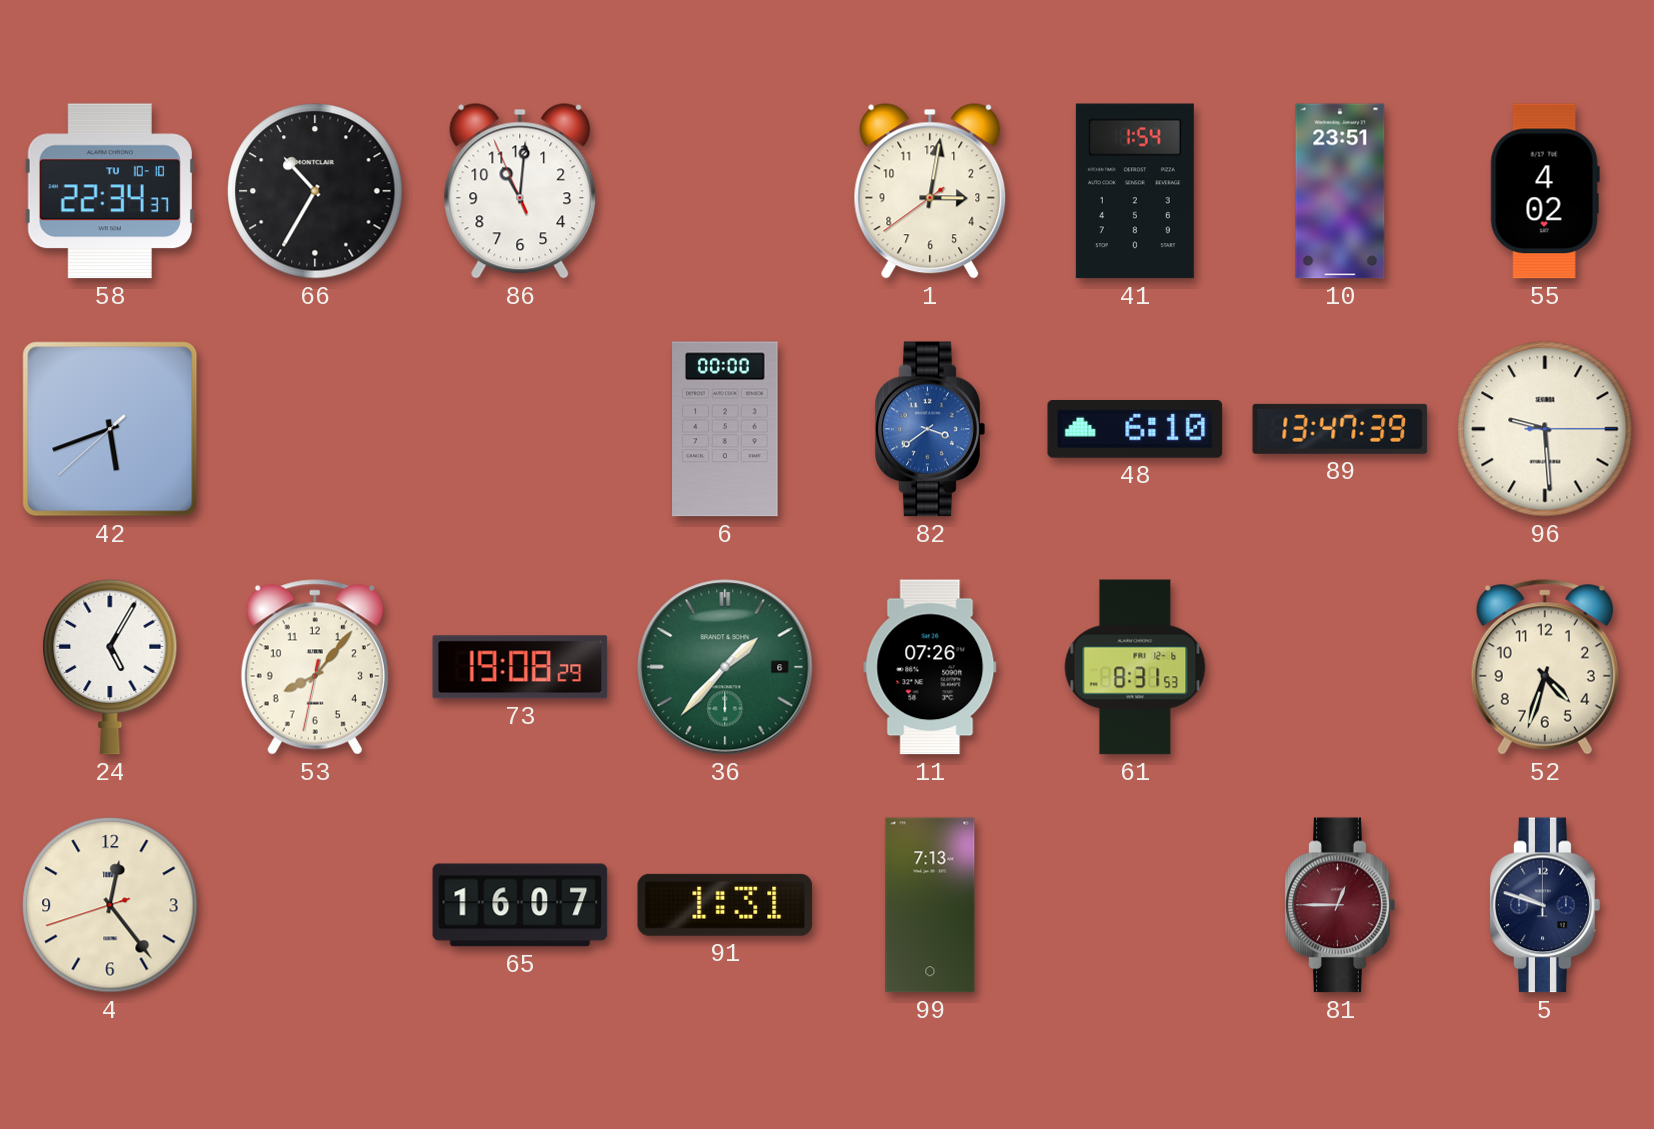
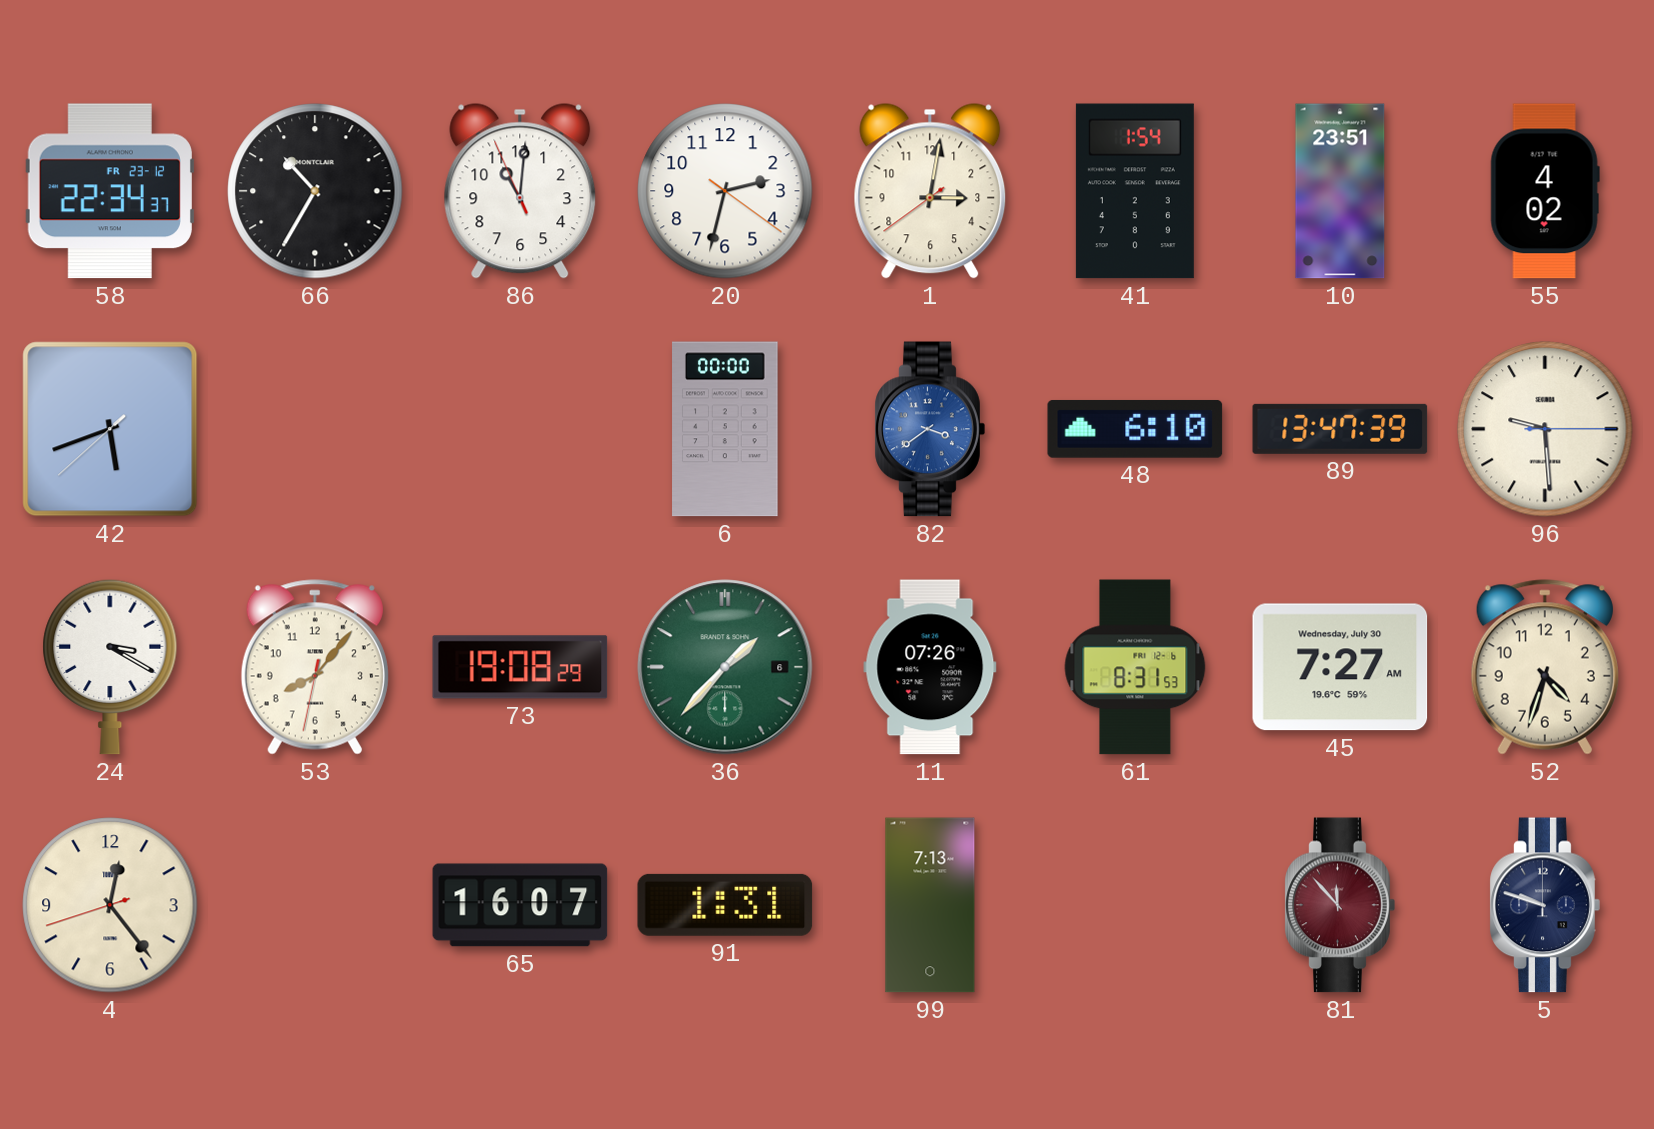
58 date: TU 10-10 -> FR 23-12
20: none -> 2:32
24: 5:05 -> 3:20
45: none -> 7:27
81: 12:45 -> 11:53
